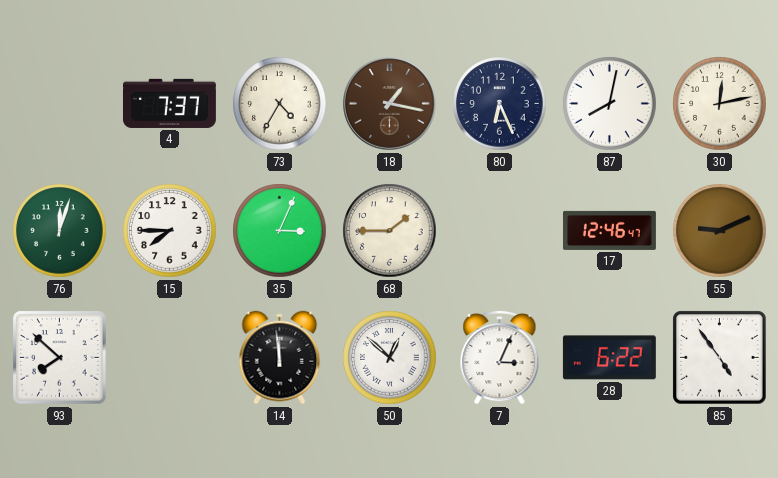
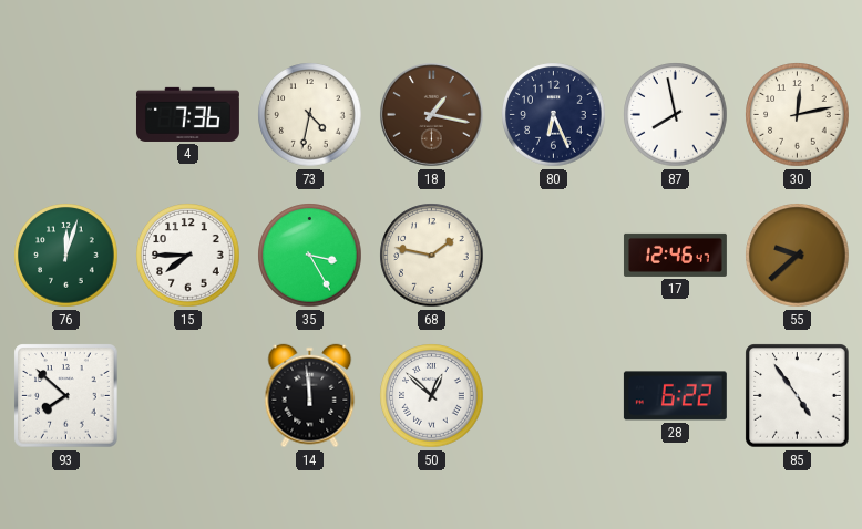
4: 7:37 -> 7:36
73: 4:35 -> 4:32
87: 8:02 -> 7:58
35: 3:04 -> 3:25
68: 1:45 -> 1:47
55: 9:11 -> 9:38
7: 3:04 -> none
